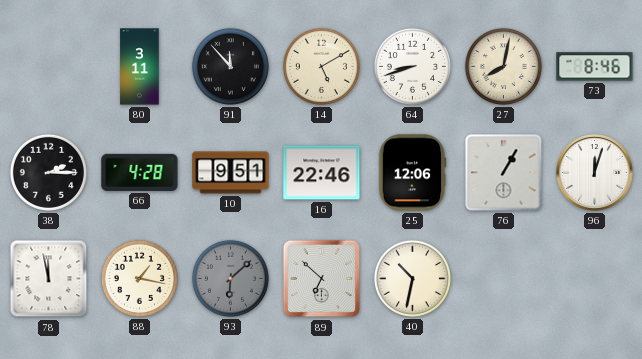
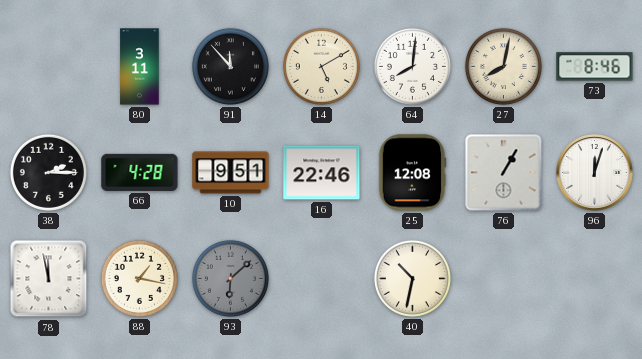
64: 8:42 -> 8:01
25: 12:06 -> 12:08
89: 6:52 -> none
